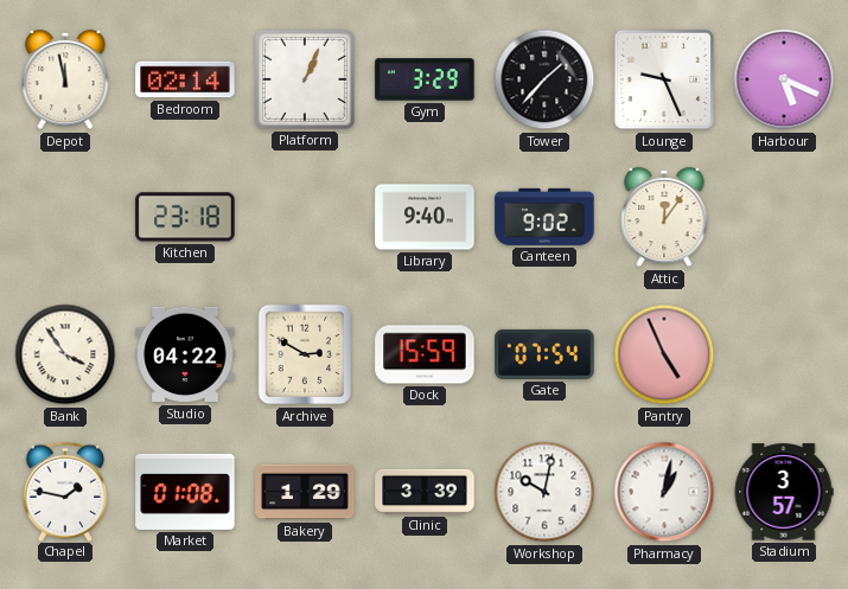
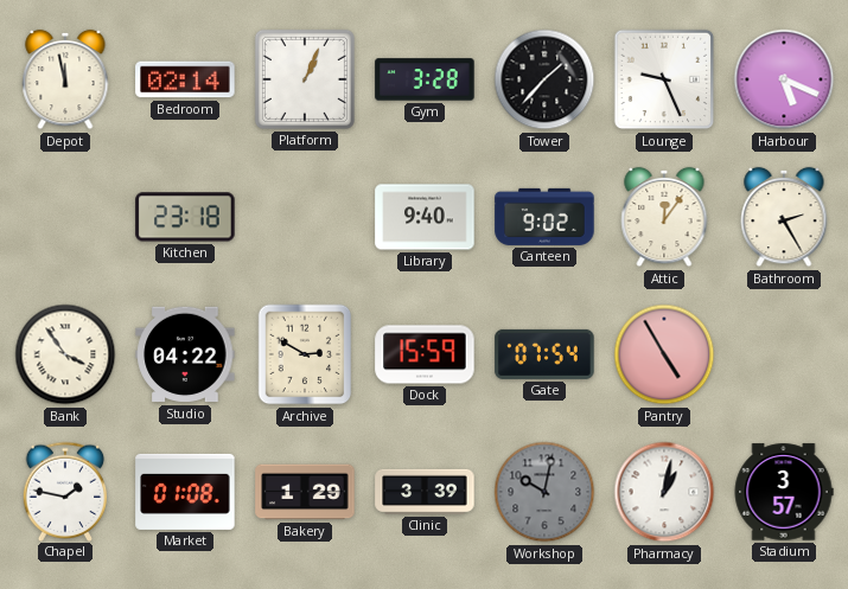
Gym: 3:29 -> 3:28
Bathroom: none -> 2:25
Pantry: 4:56 -> 4:55
Workshop dial: white -> grey
